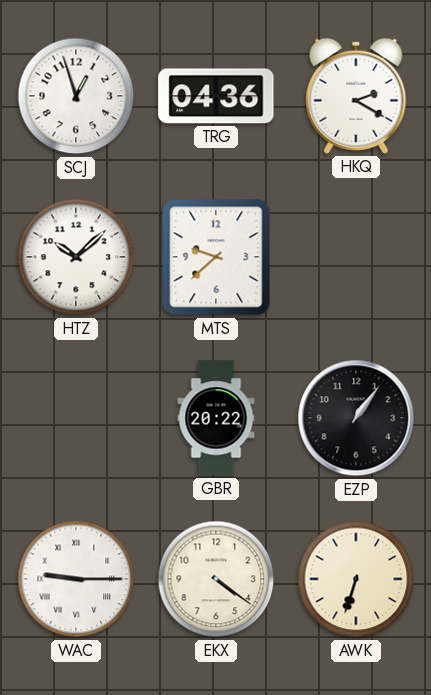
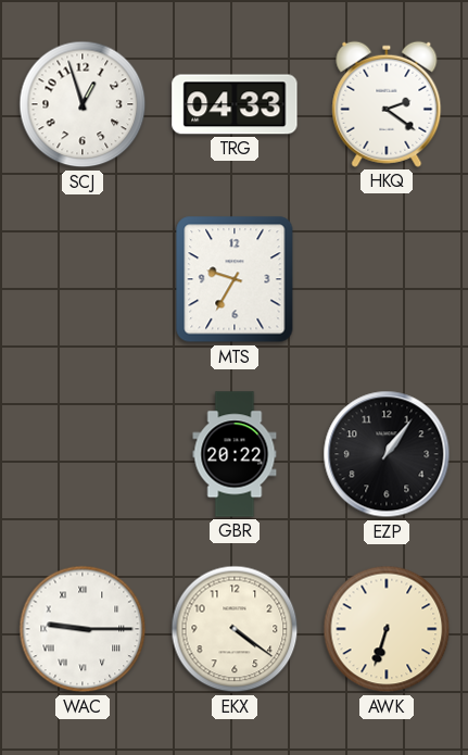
TRG: 04:36 -> 04:33
HKQ: 2:20 -> 2:21
HTZ: 10:08 -> none
MTS: 9:38 -> 9:35
